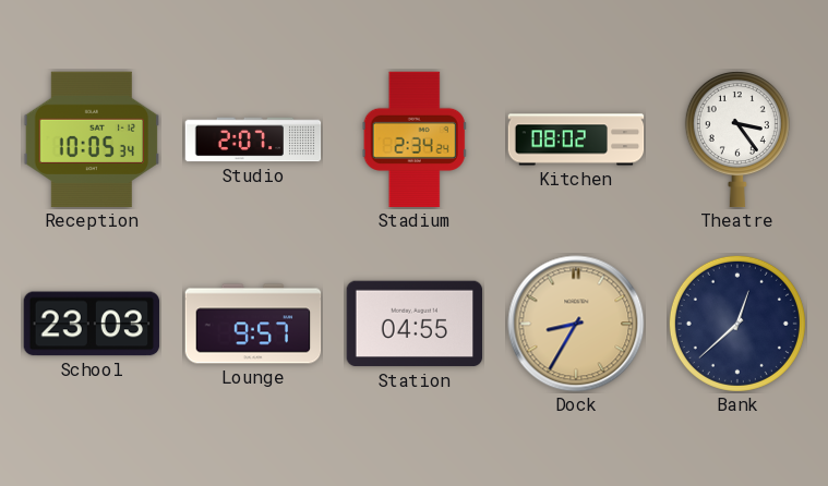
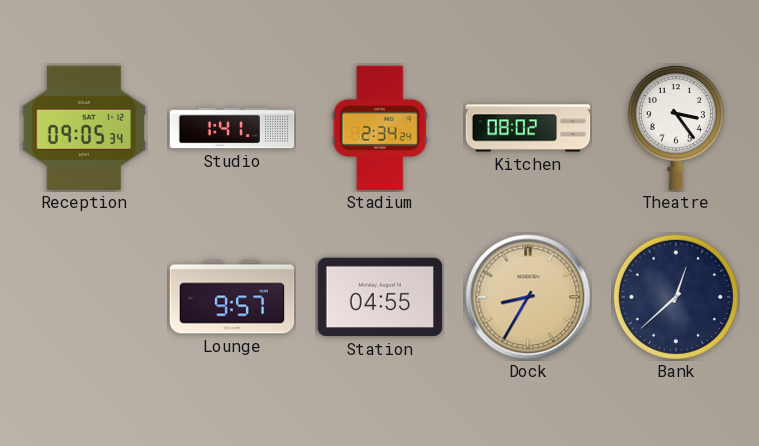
Reception: 10:05 -> 09:05
Studio: 2:07 -> 1:41
School: 23:03 -> none
